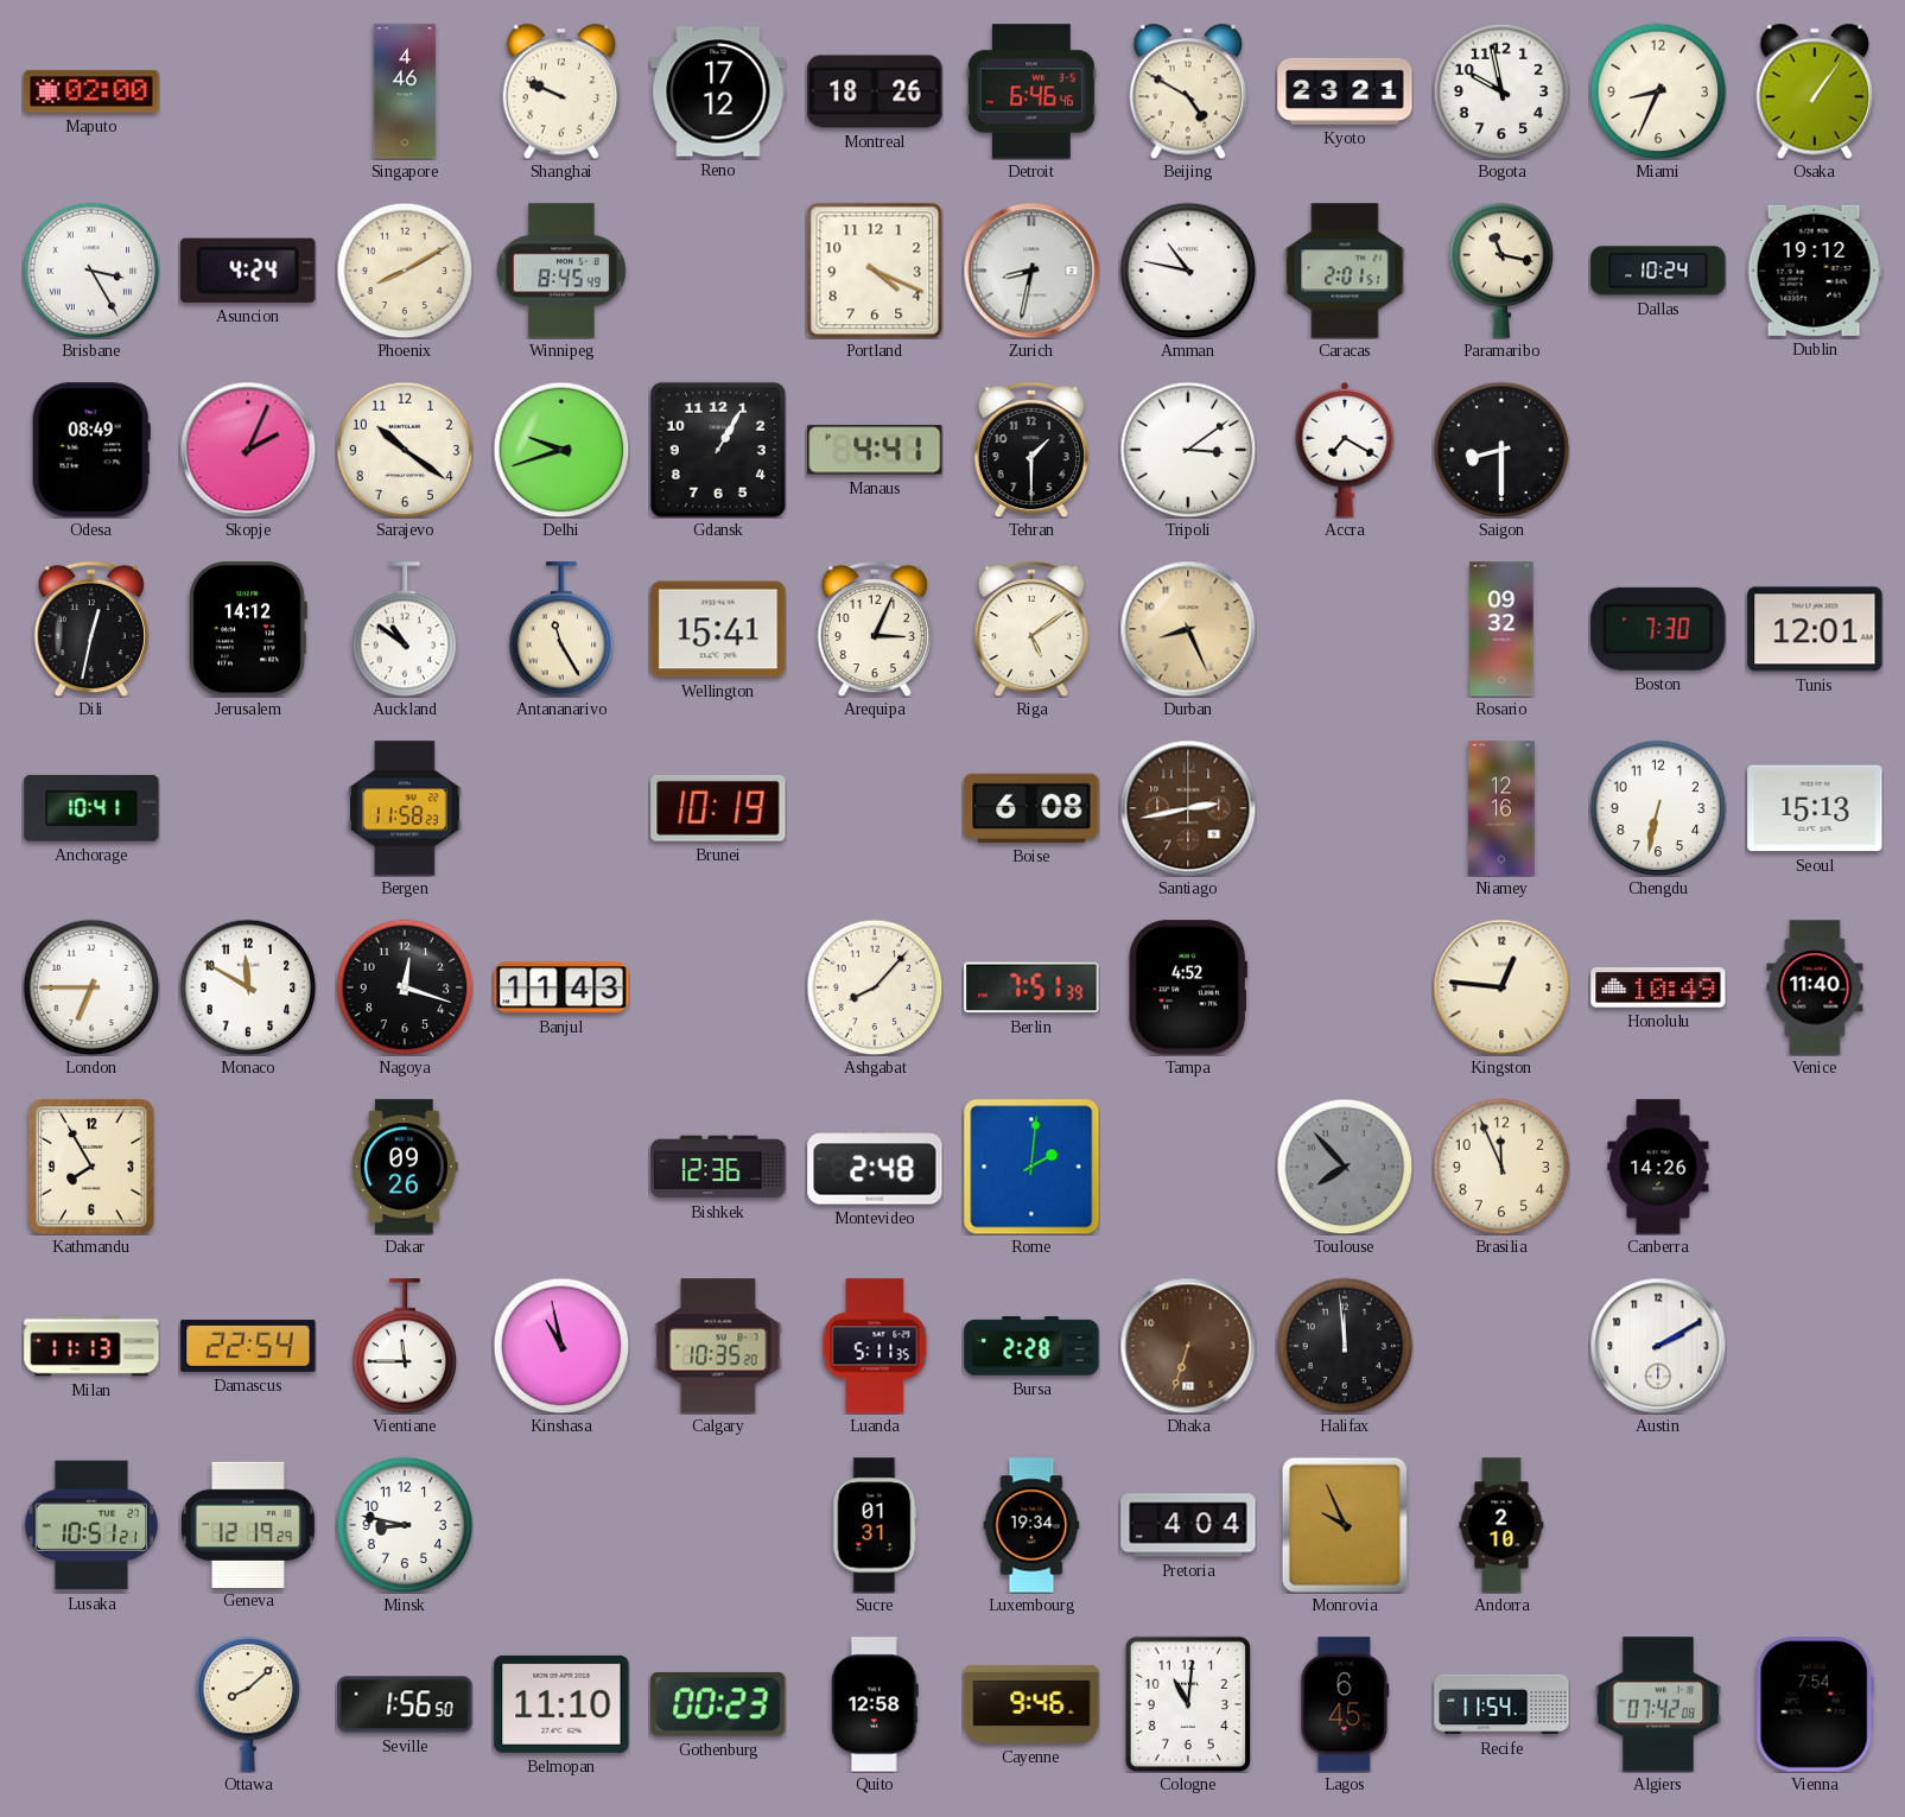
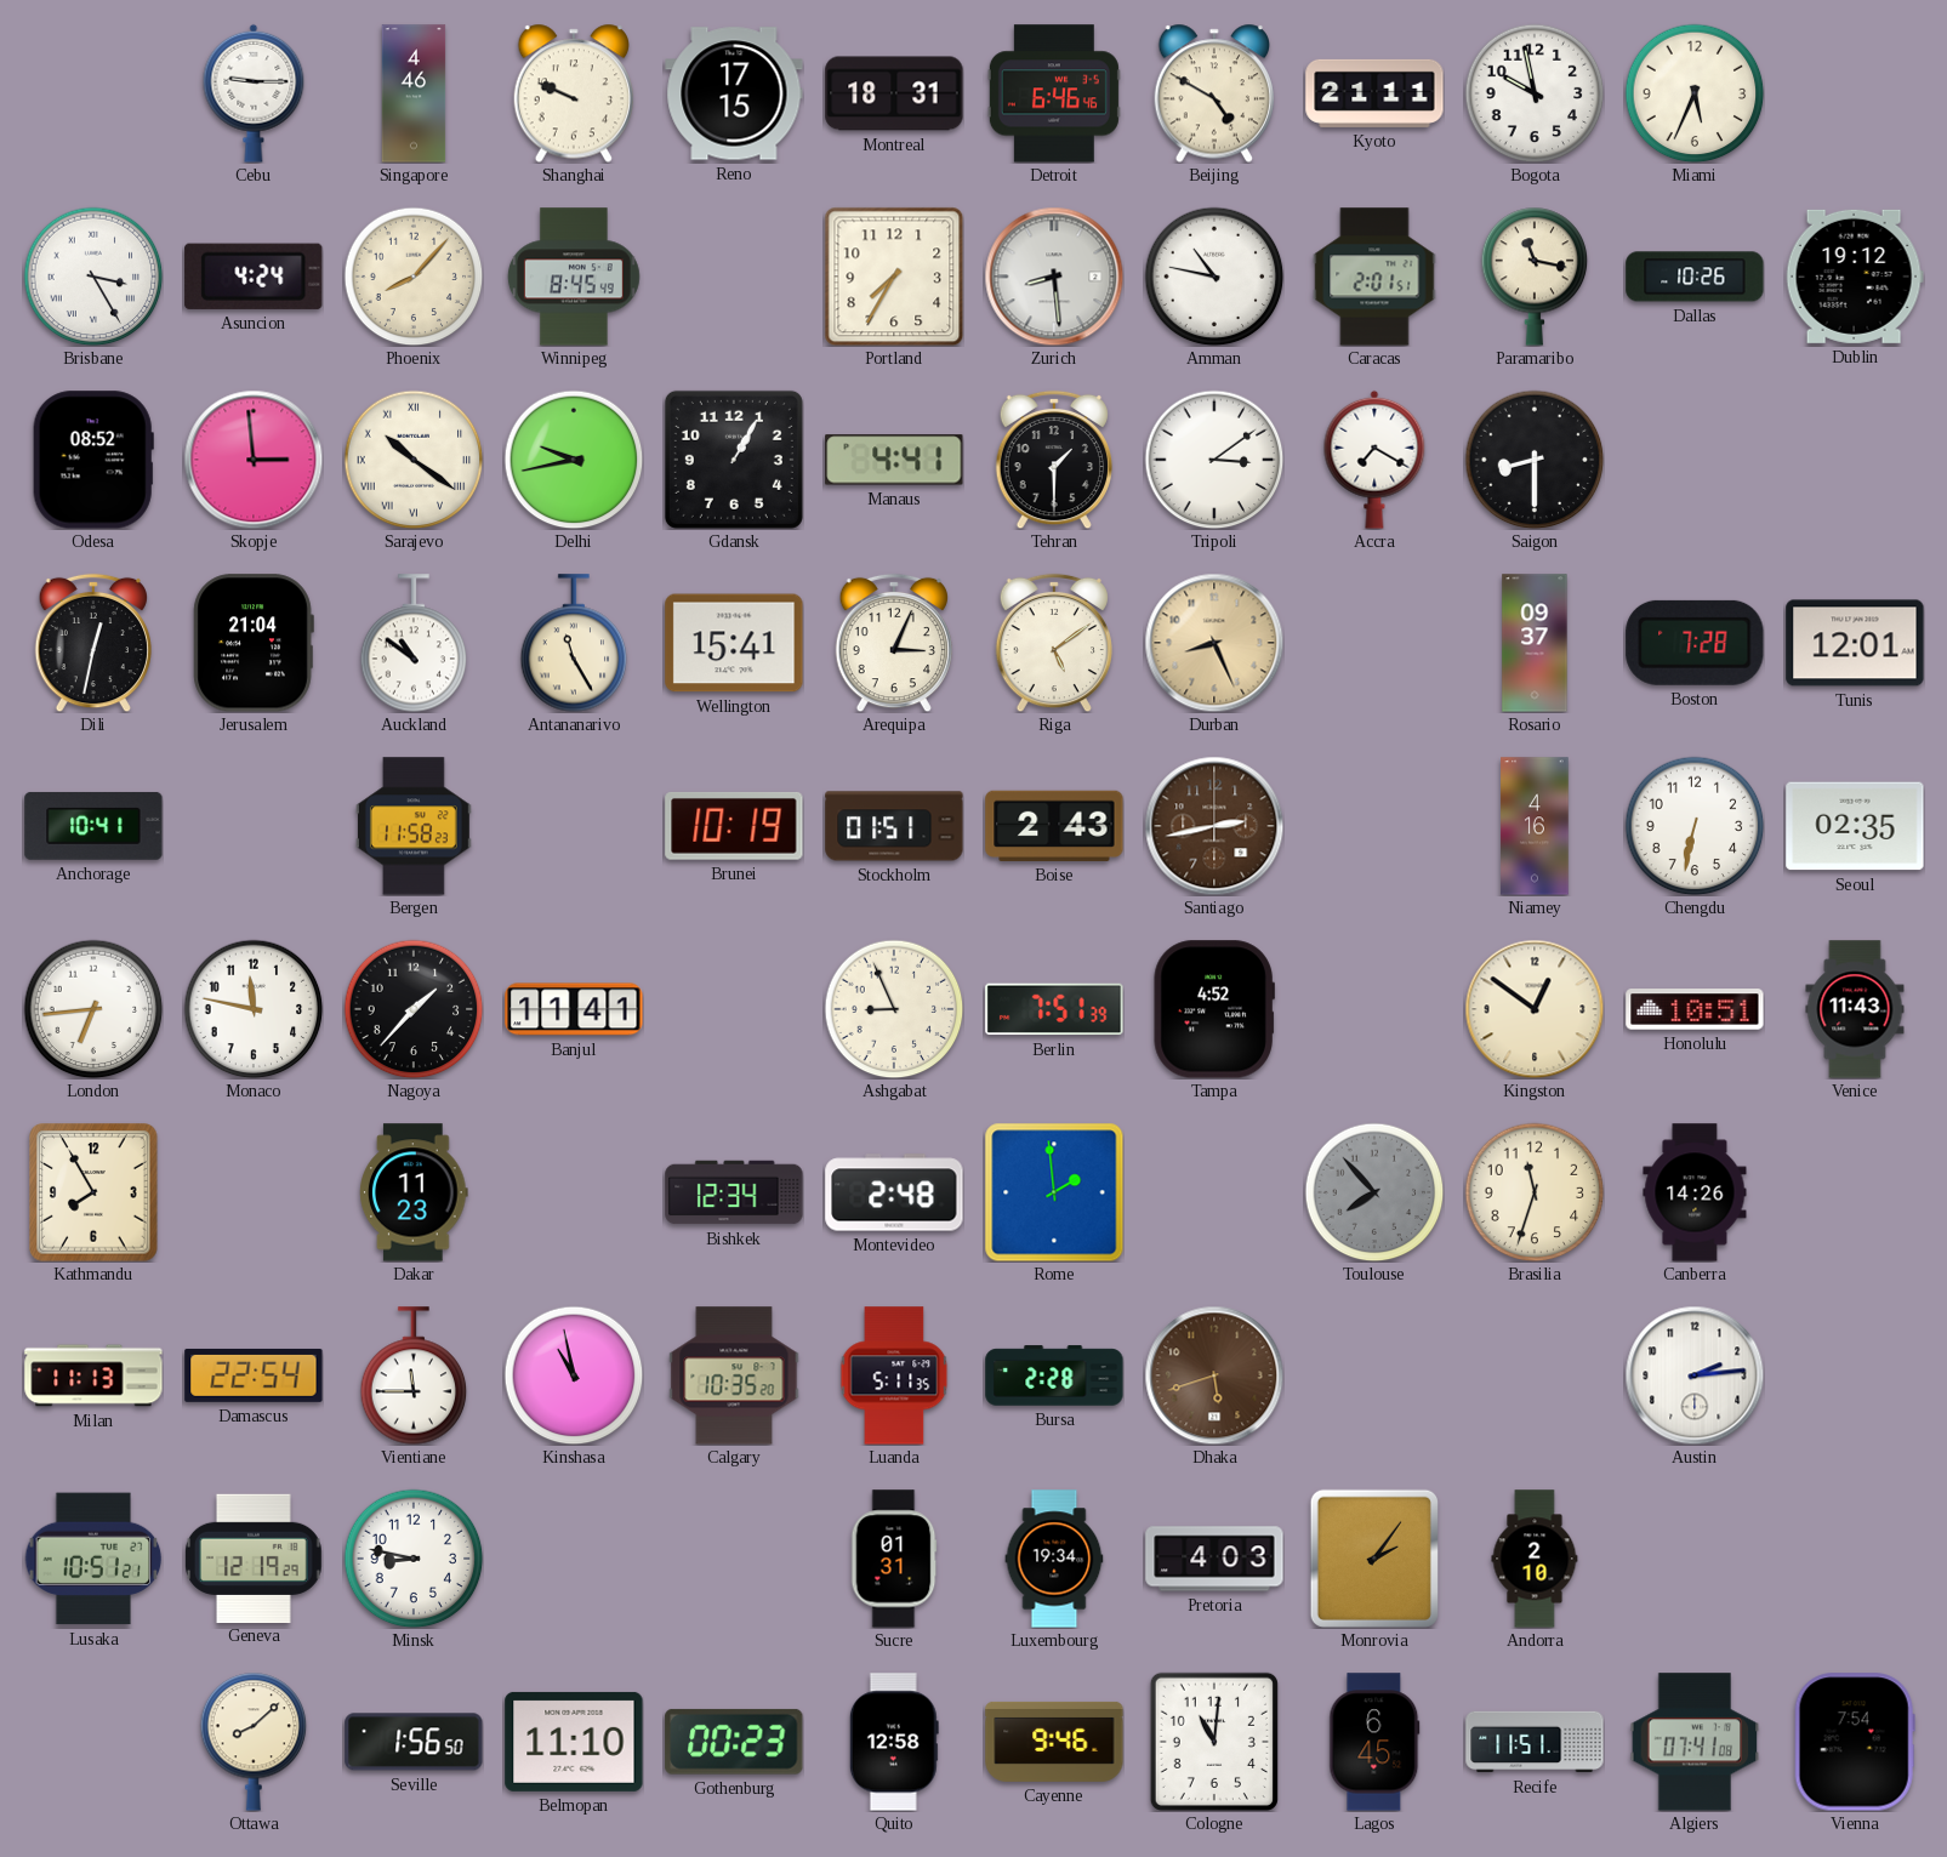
Maputo: 02:00 -> none
Cebu: none -> 9:15
Reno: 17:12 -> 17:15
Montreal: 18:26 -> 18:31
Kyoto: 23:21 -> 21:11
Miami: 8:34 -> 5:34
Osaka: 1:06 -> none
Phoenix: 8:10 -> 8:07
Portland: 4:19 -> 7:35
Zurich: 8:32 -> 8:29
Dallas: 10:24 -> 10:26
Odesa: 08:49 -> 08:52
Skopje: 2:04 -> 2:59
Sarajevo numerals: Arabic -> Roman
Delhi: 9:42 -> 9:43
Jerusalem: 14:12 -> 21:04
Rosario: 09:32 -> 09:37
Boston: 7:30 -> 7:28
Stockholm: none -> 01:51
Boise: 6:08 -> 2:43
Niamey: 12:16 -> 4:16
Seoul: 15:13 -> 02:35
London: 6:45 -> 6:44
Monaco: 11:50 -> 11:47
Nagoya: 12:18 -> 1:37
Banjul: 11:43 -> 11:41
Ashgabat: 8:07 -> 8:56
Kingston: 12:46 -> 12:51
Honolulu: 10:49 -> 10:51
Venice: 11:40 -> 11:43
Dakar: 09:26 -> 11:23
Bishkek: 12:36 -> 12:34
Rome: 2:01 -> 1:59
Brasilia: 11:56 -> 11:33
Dhaka: 6:33 -> 5:42
Halifax: 11:59 -> none
Austin: 2:10 -> 2:14
Pretoria: 4:04 -> 4:03
Monrovia: 9:56 -> 2:06
Recife: 11:54 -> 11:51
Algiers: 07:42 -> 07:41
